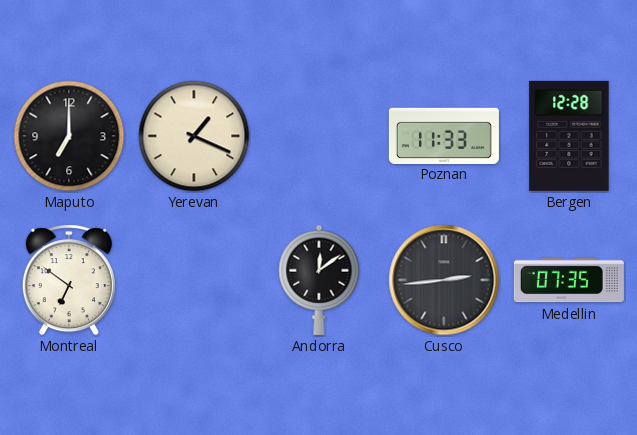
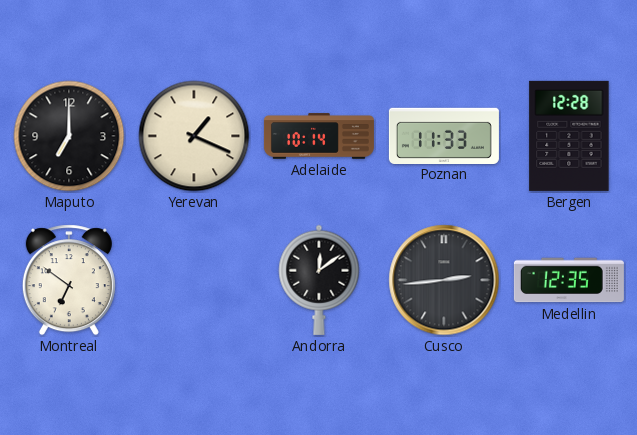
Adelaide: none -> 10:14
Medellin: 07:35 -> 12:35
